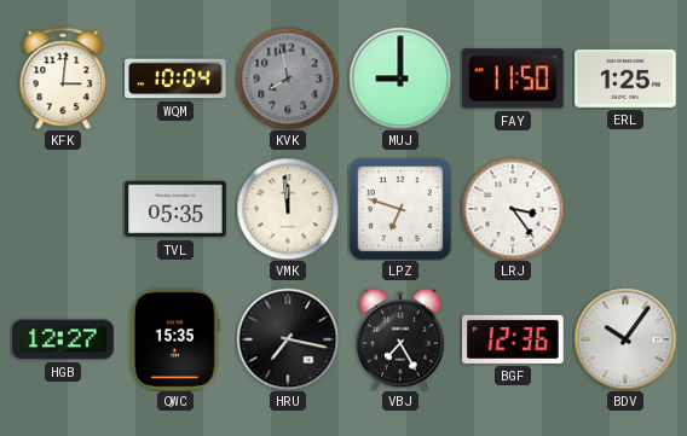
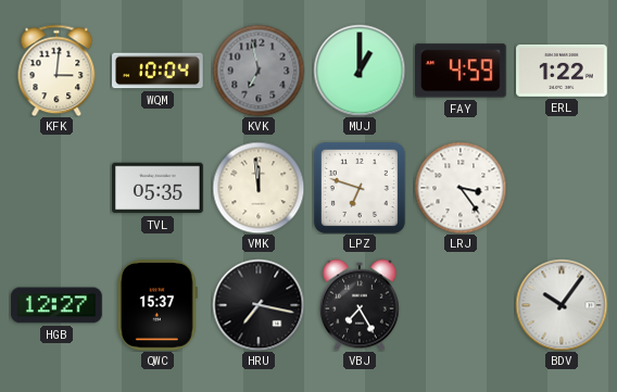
KVK: 7:58 -> 6:58
MUJ: 9:00 -> 1:00
FAY: 11:50 -> 4:59
ERL: 1:25 -> 1:22
QWC: 15:35 -> 15:37
BGF: 12:36 -> none
